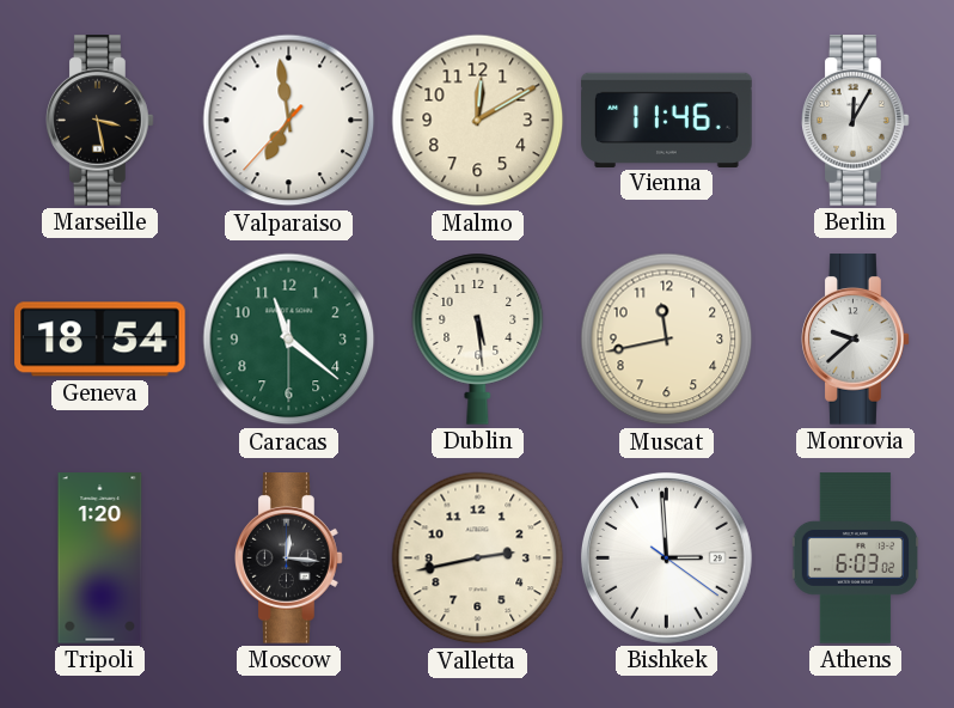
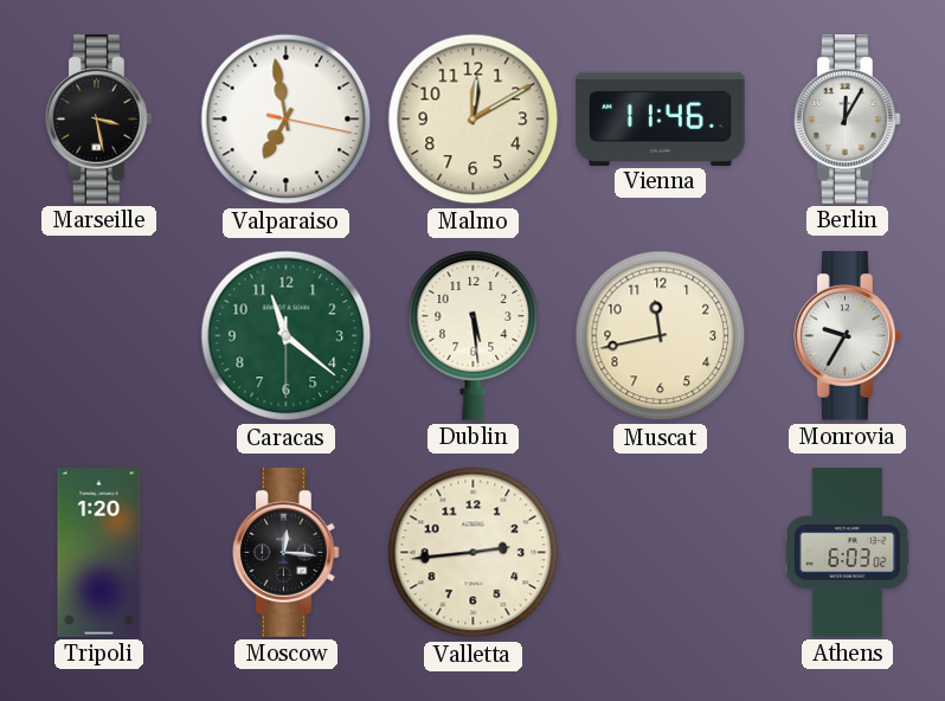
Valparaiso: 6:58:37 -> 6:58:17
Geneva: 18:54 -> none
Monrovia: 9:38 -> 9:35
Valletta: 2:43 -> 2:44
Bishkek: 2:59 -> none
